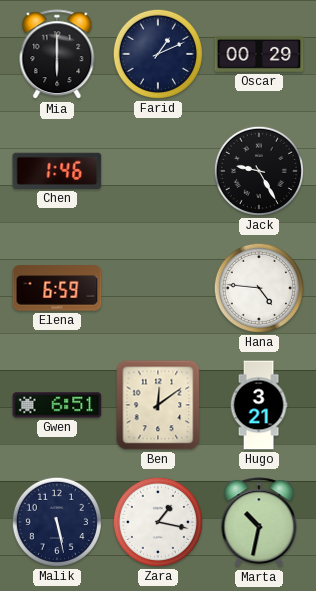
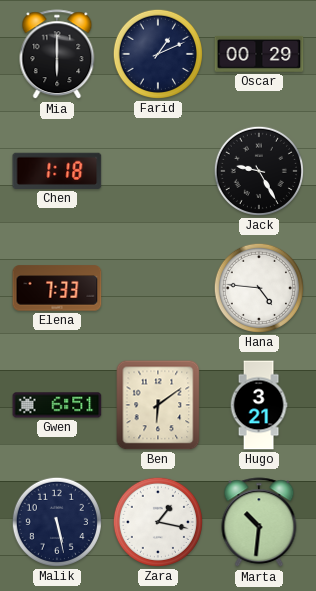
Chen: 1:46 -> 1:18
Elena: 6:59 -> 7:33
Ben: 12:09 -> 6:09
Marta: 10:32 -> 10:31
